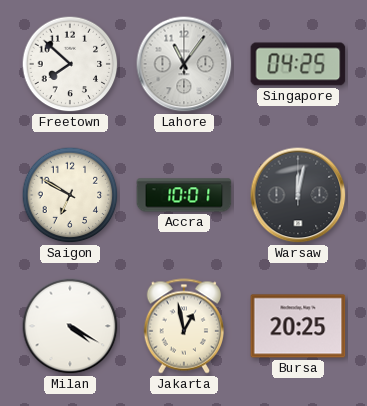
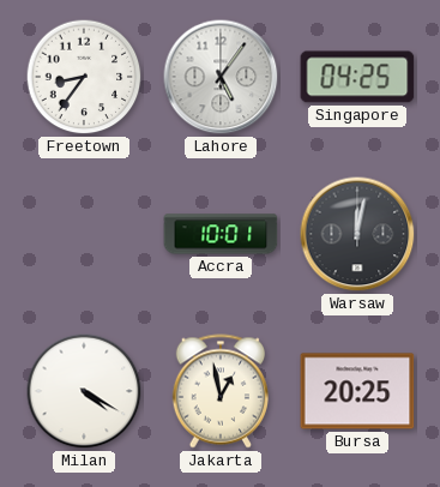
Freetown: 7:52 -> 8:36
Lahore: 11:06 -> 5:06
Saigon: 6:50 -> none
